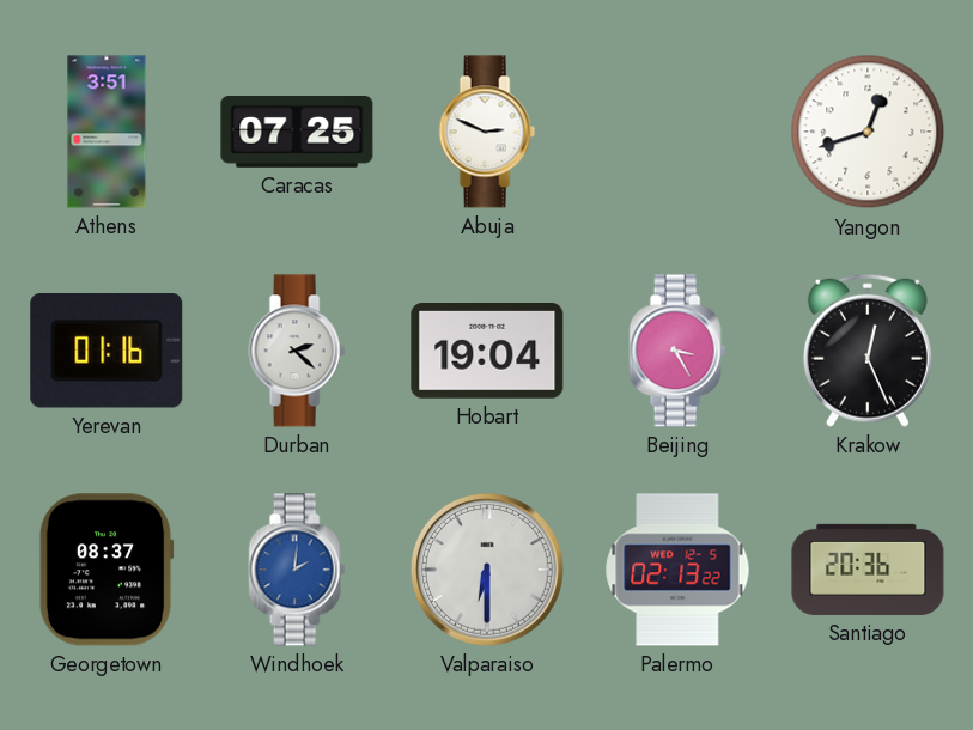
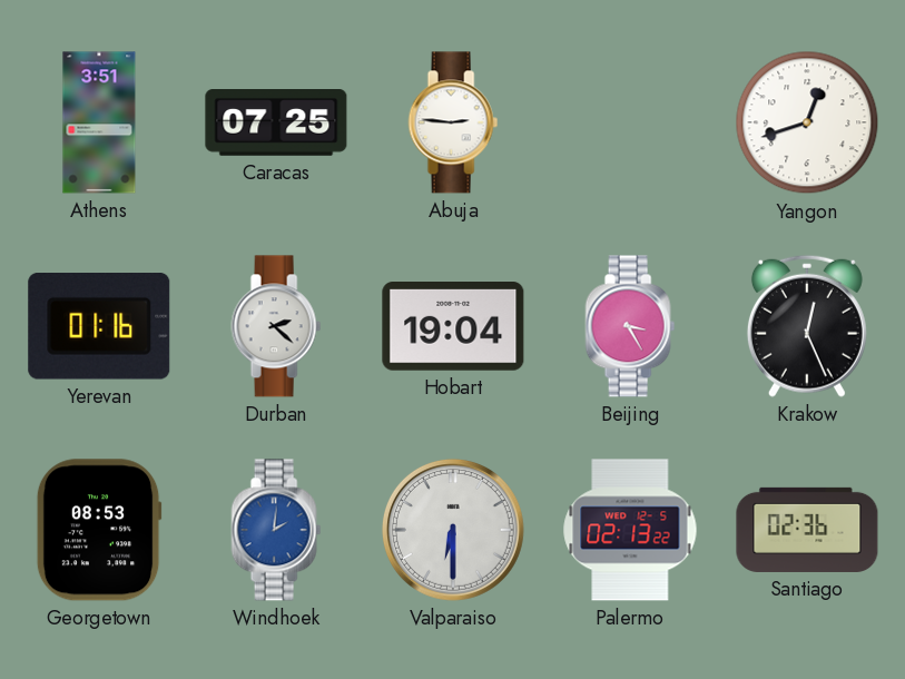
Abuja: 2:49 -> 2:46
Georgetown: 08:37 -> 08:53
Santiago: 20:36 -> 02:36
